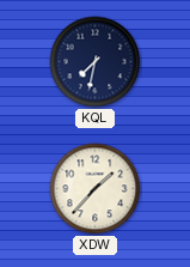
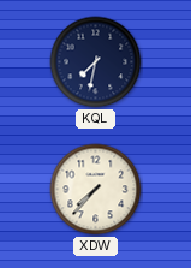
XDW: 1:37 -> 7:37
